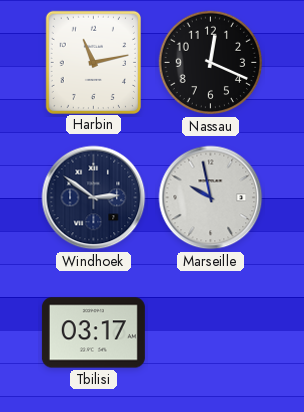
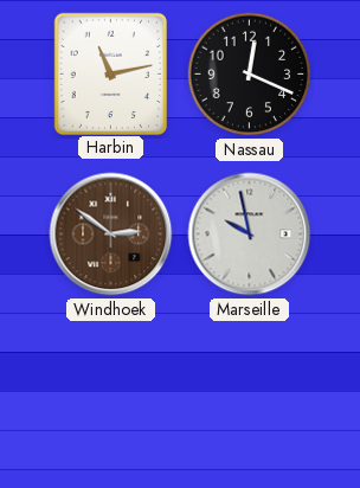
Windhoek dial: navy -> brown
Tbilisi: 03:17 -> none
